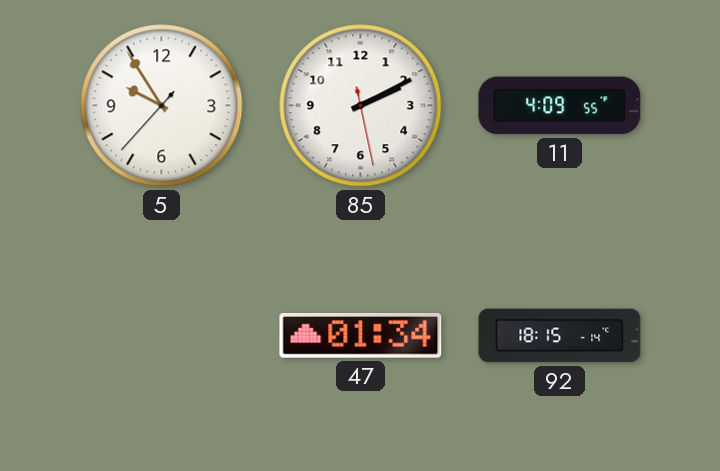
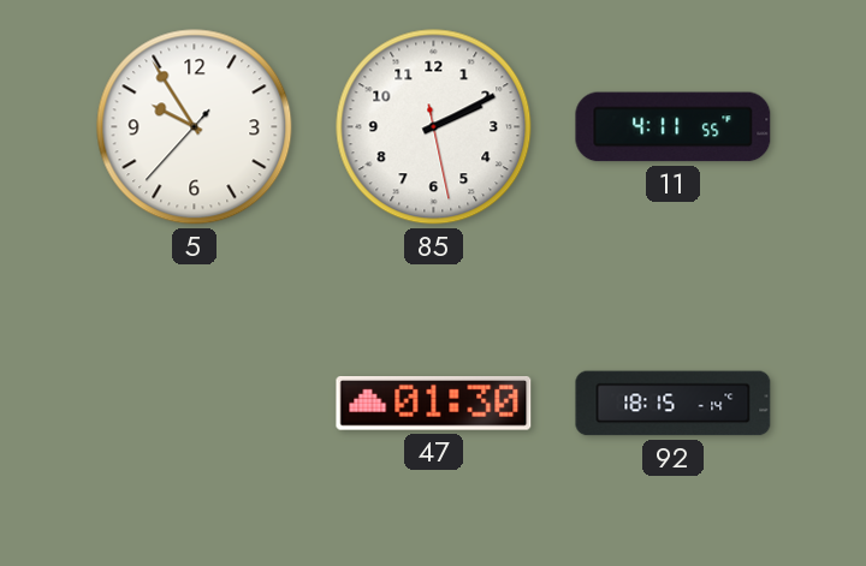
11: 4:09 -> 4:11
47: 01:34 -> 01:30
